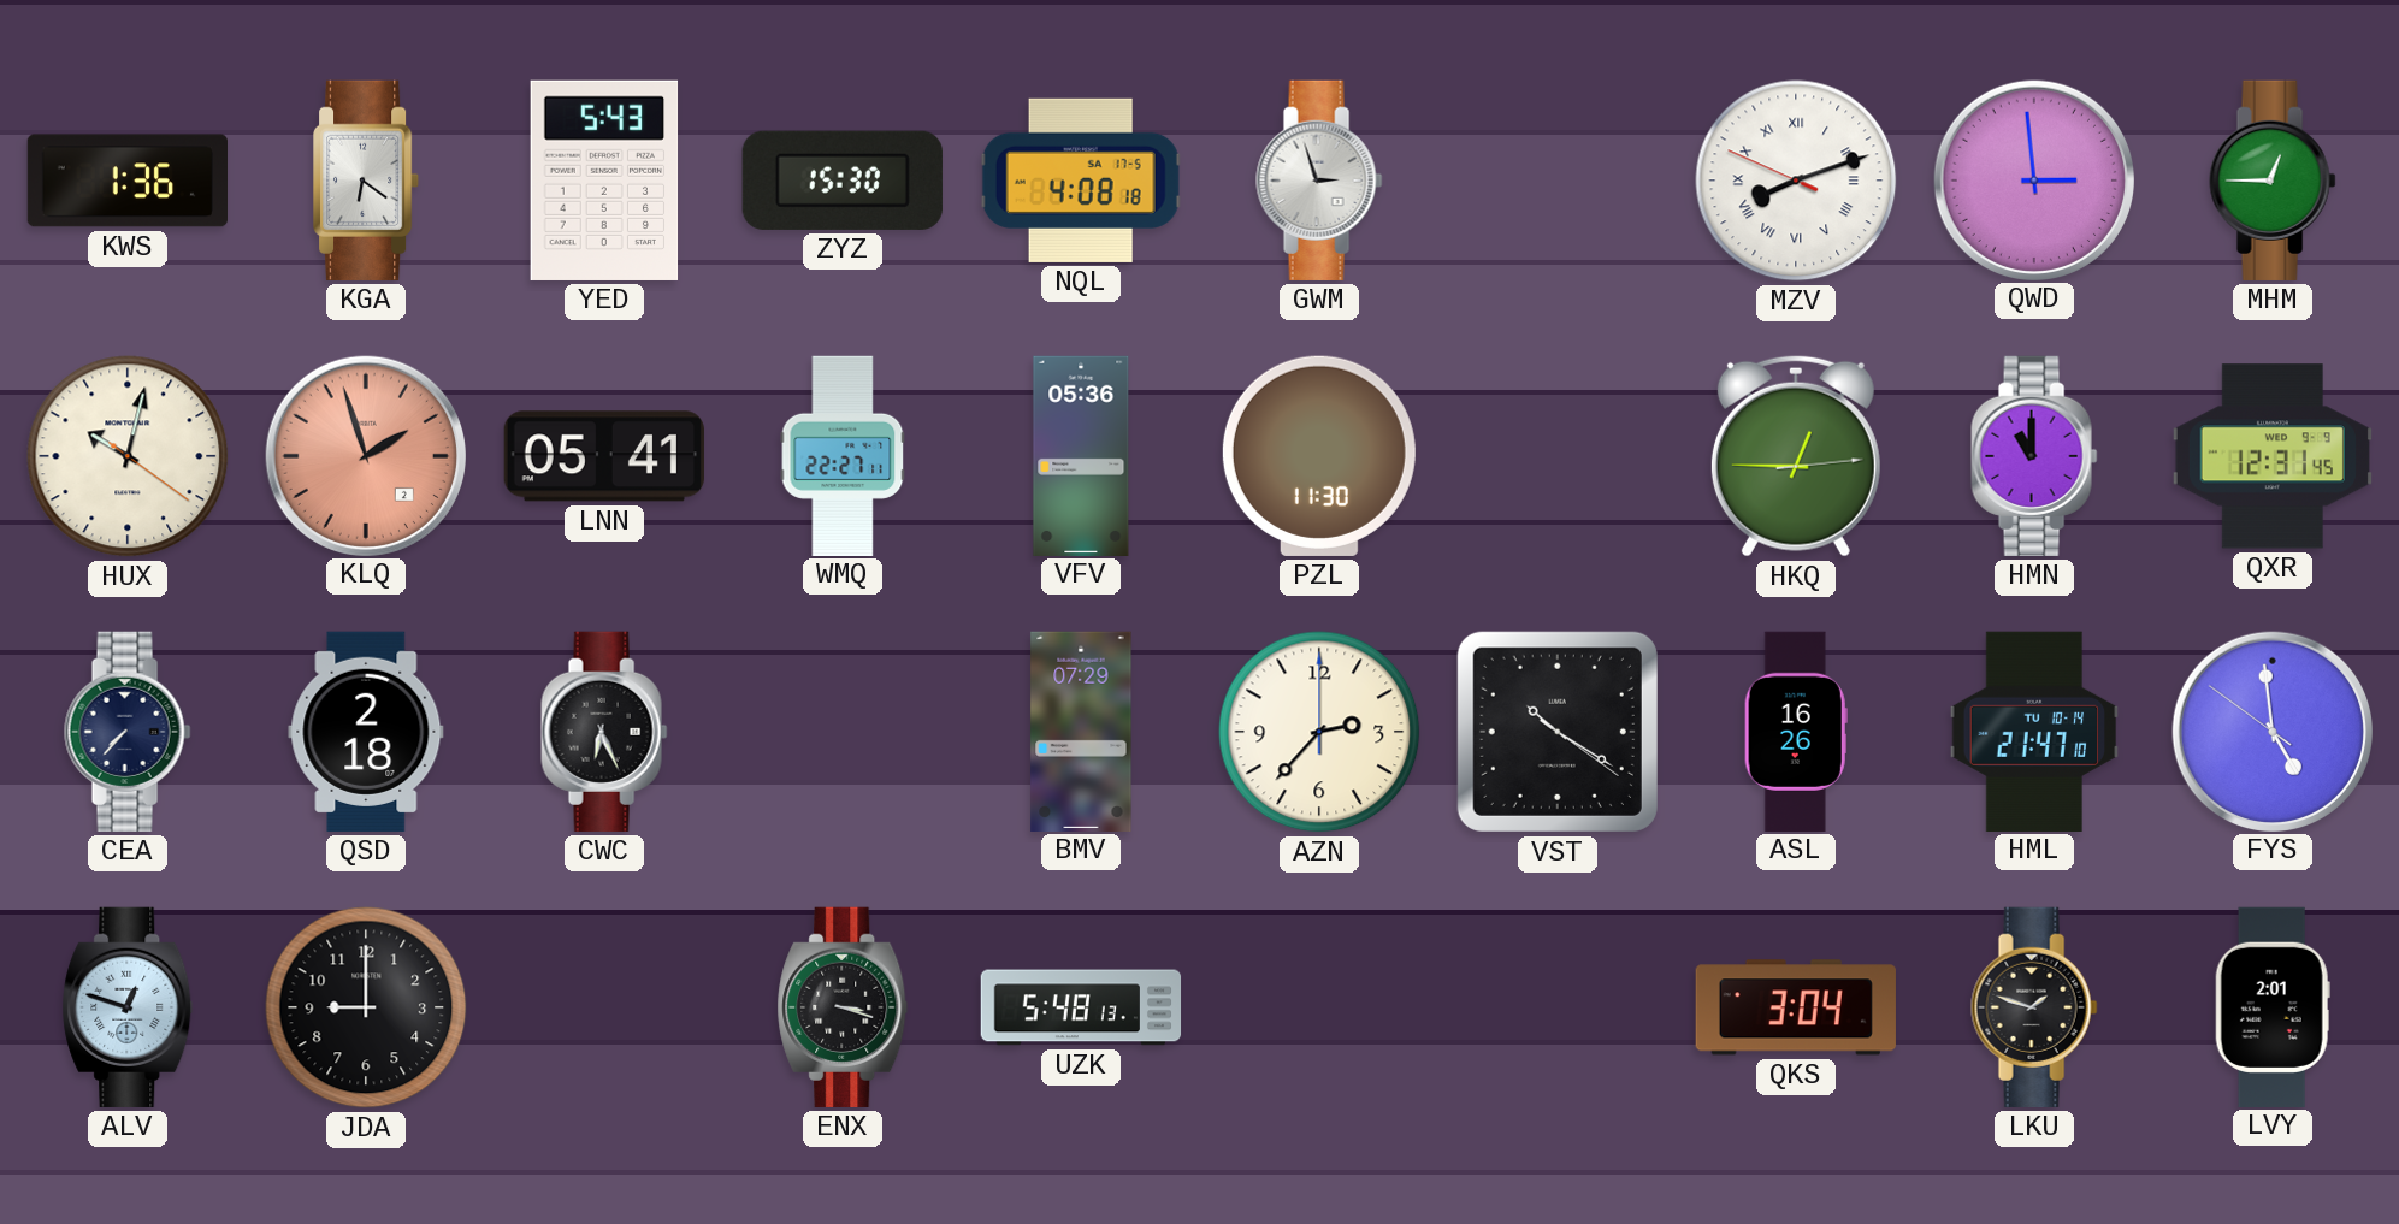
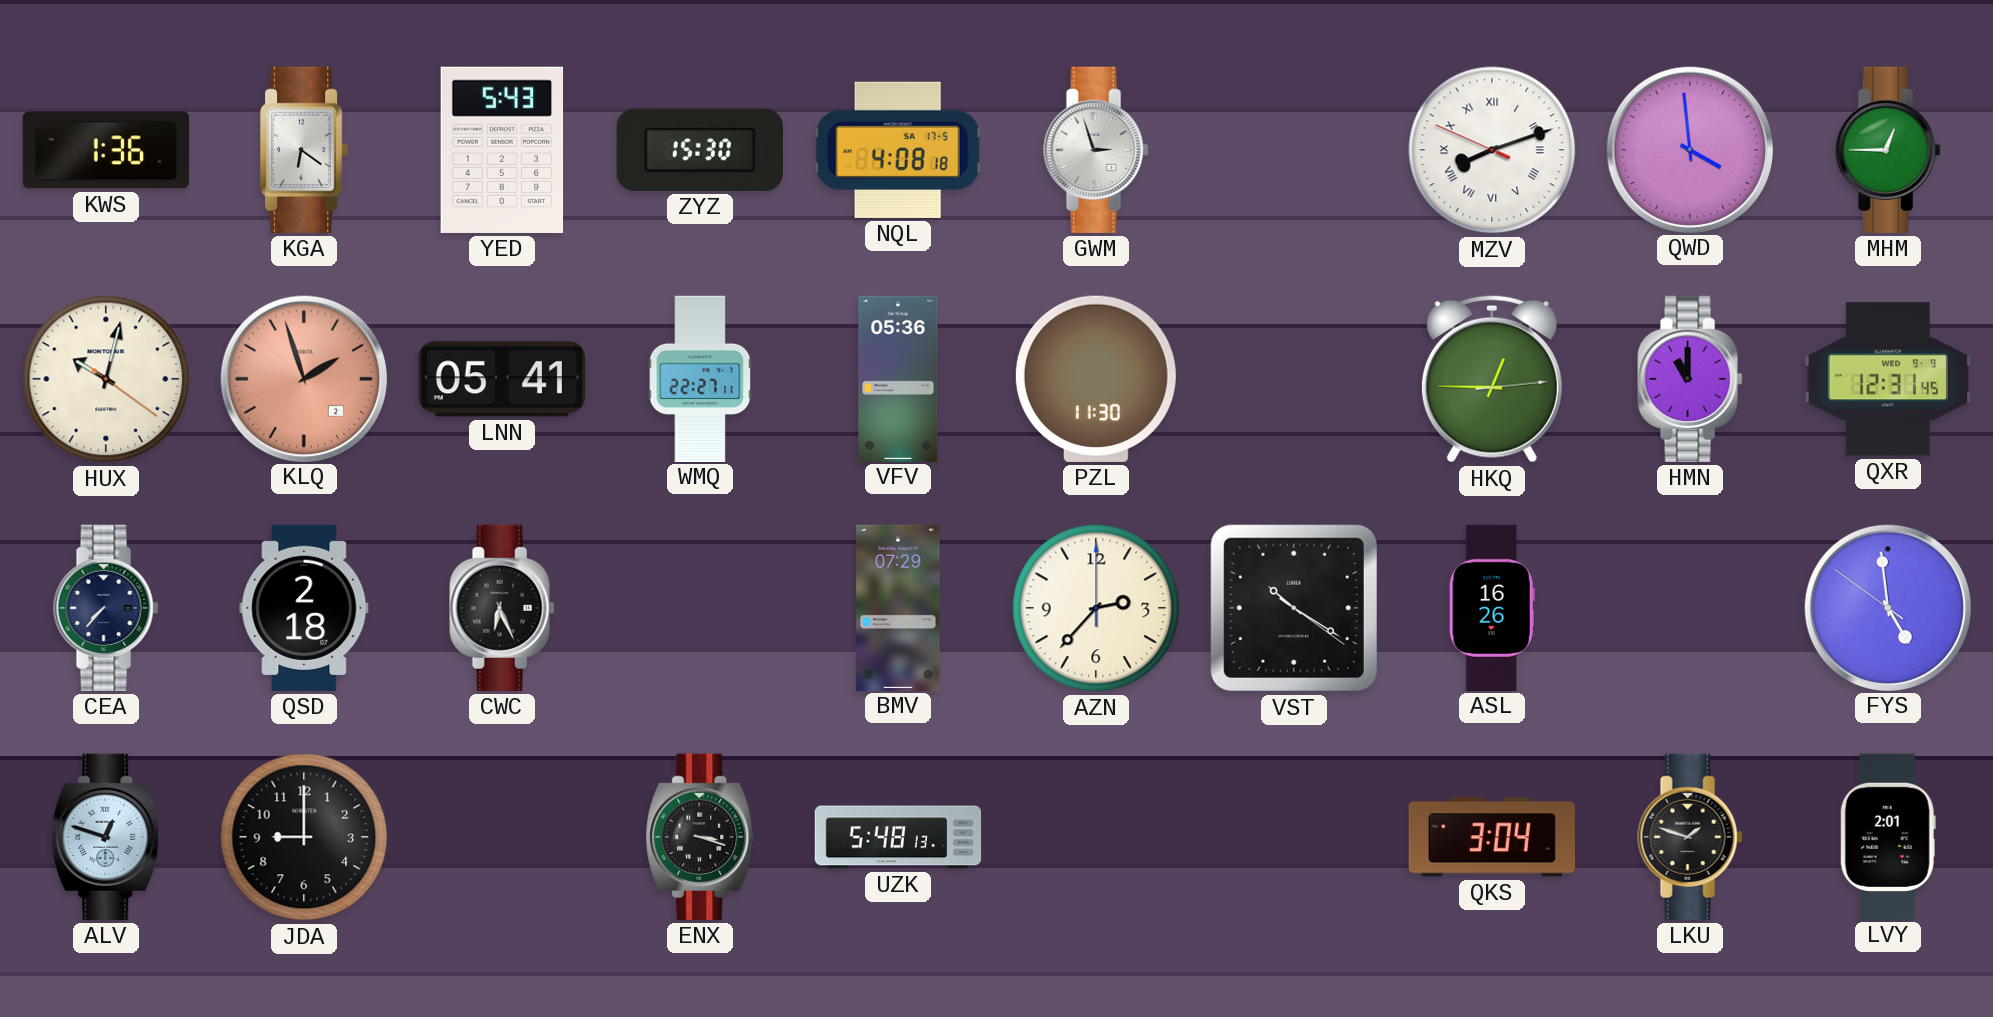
QWD: 2:59 -> 3:59
HML: 21:47 -> none
